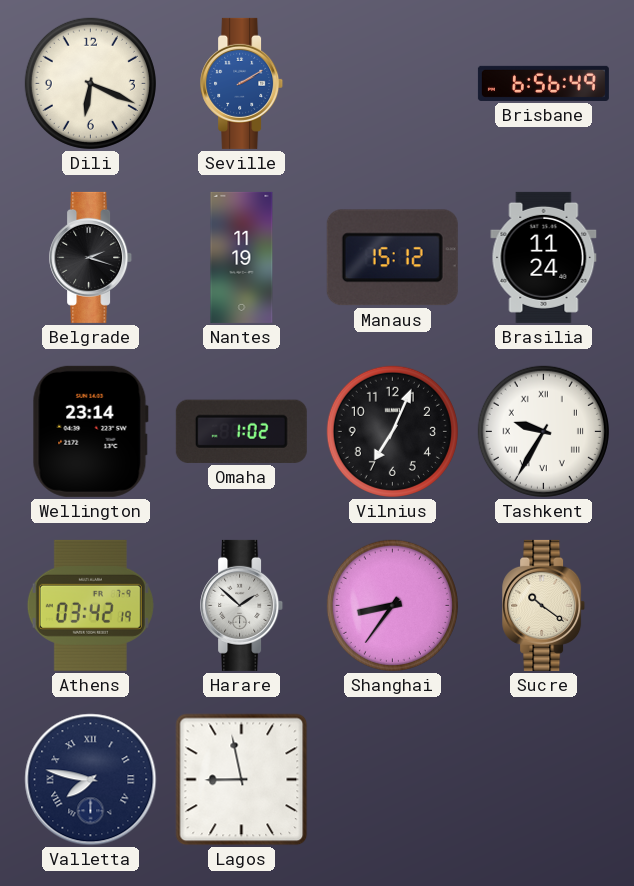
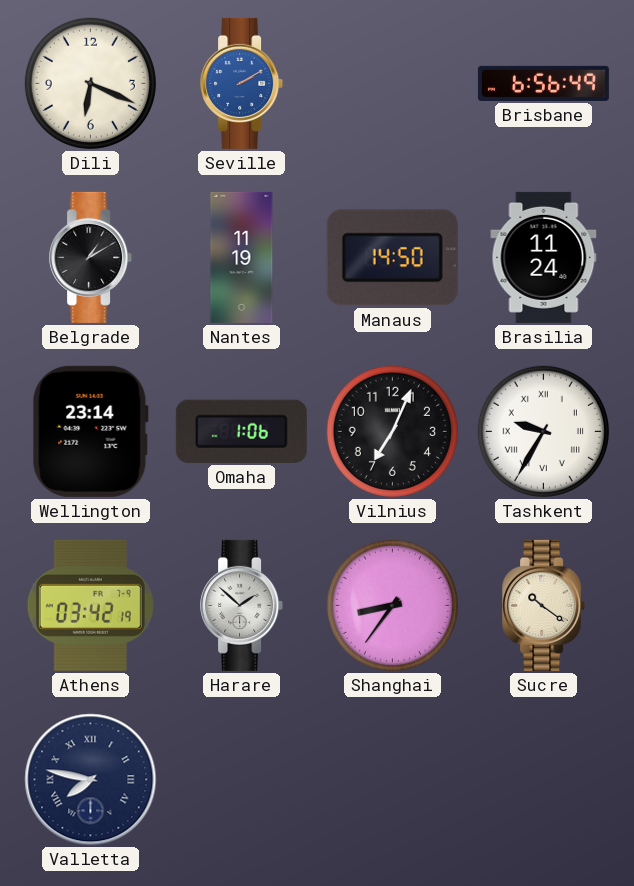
Belgrade: 2:18 -> 1:10
Manaus: 15:12 -> 14:50
Omaha: 1:02 -> 1:06
Lagos: 8:58 -> none
